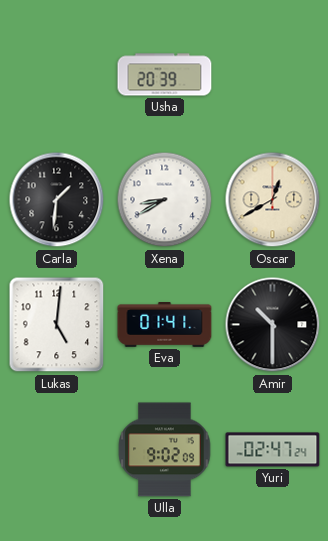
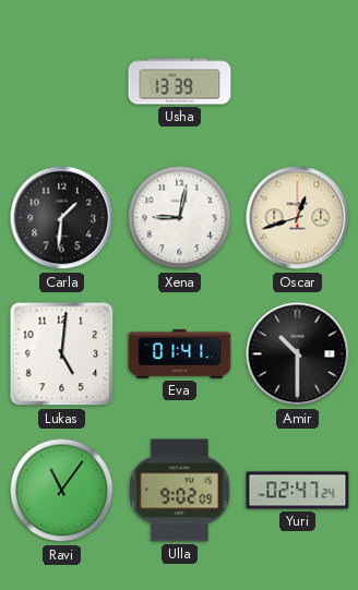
Usha: 20:39 -> 13:39
Xena: 8:40 -> 9:02
Oscar: 12:40 -> 12:42
Ravi: none -> 11:06
